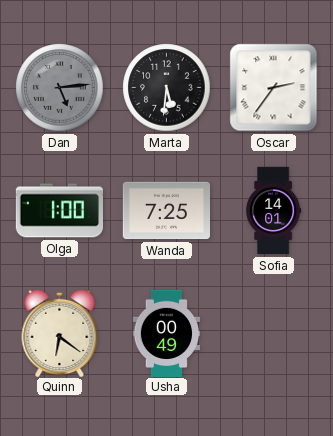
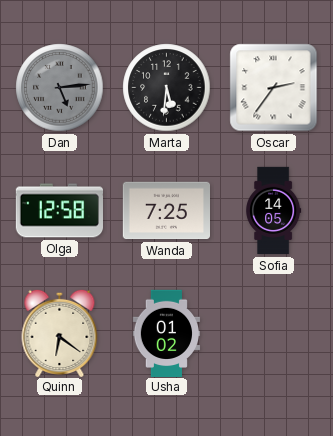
Olga: 1:00 -> 12:58
Sofia: 14:01 -> 14:05
Usha: 00:49 -> 01:02
